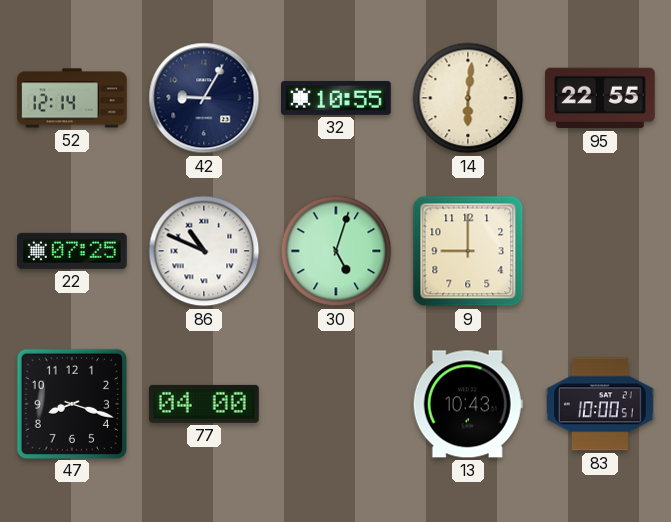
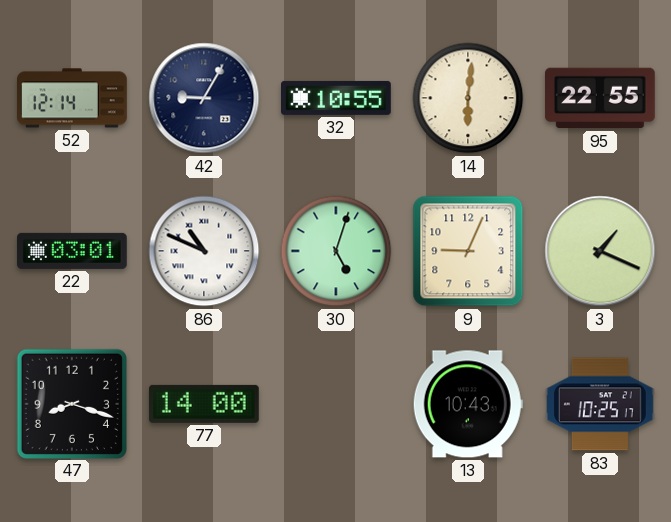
22: 07:25 -> 03:01
9: 9:00 -> 9:04
3: none -> 1:19
77: 04:00 -> 14:00
83: 10:00 -> 10:25
